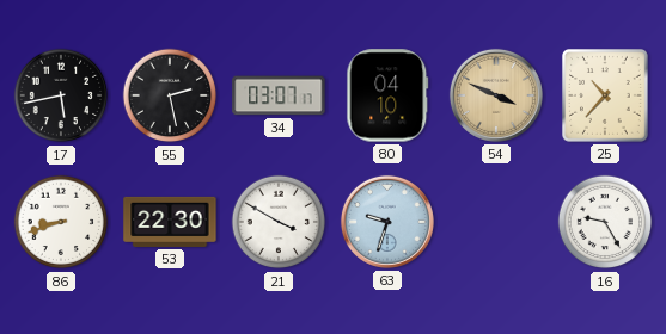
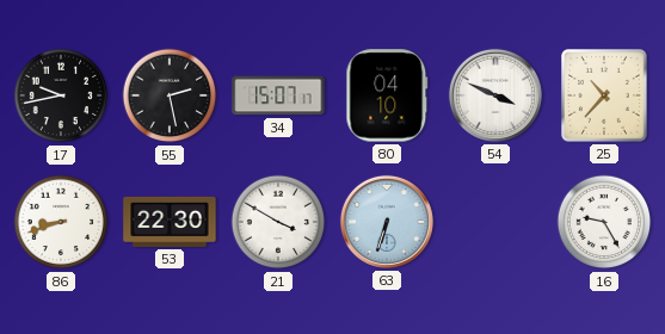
17: 5:43 -> 9:43
34: 03:07 -> 15:07
54 dial: champagne -> white
63: 9:33 -> 6:33
